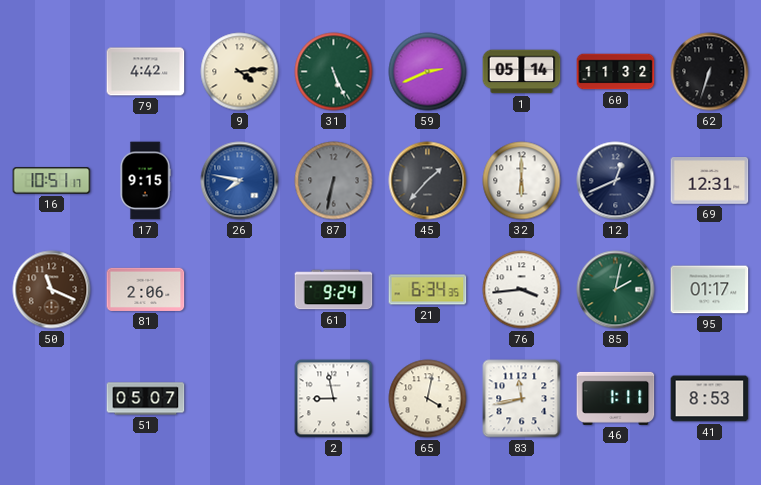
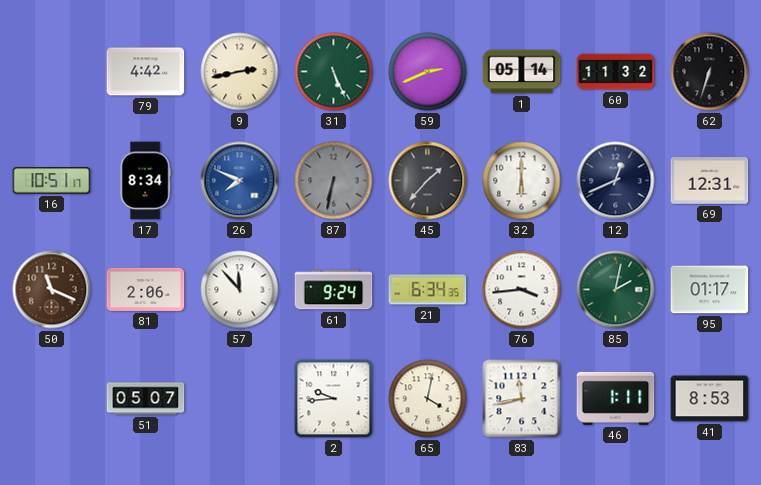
9: 4:14 -> 2:43
17: 9:15 -> 8:34
26: 7:47 -> 7:49
57: none -> 11:53
2: 8:58 -> 9:44
